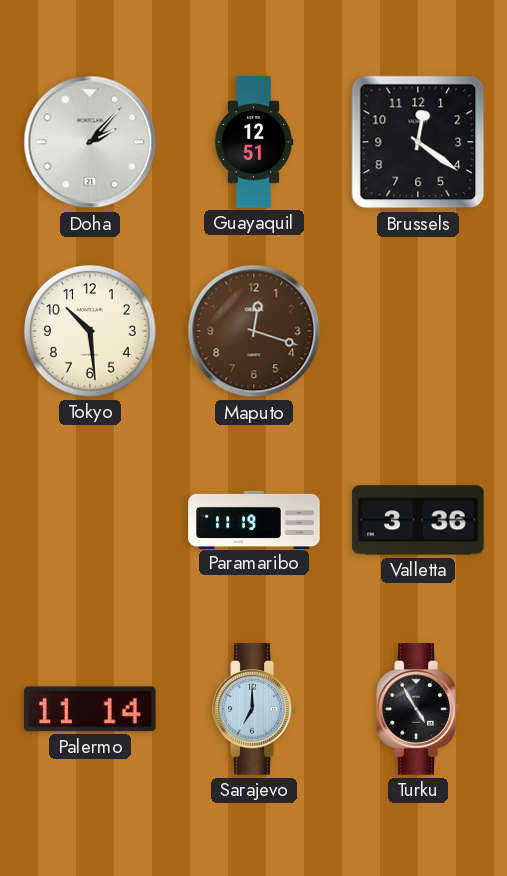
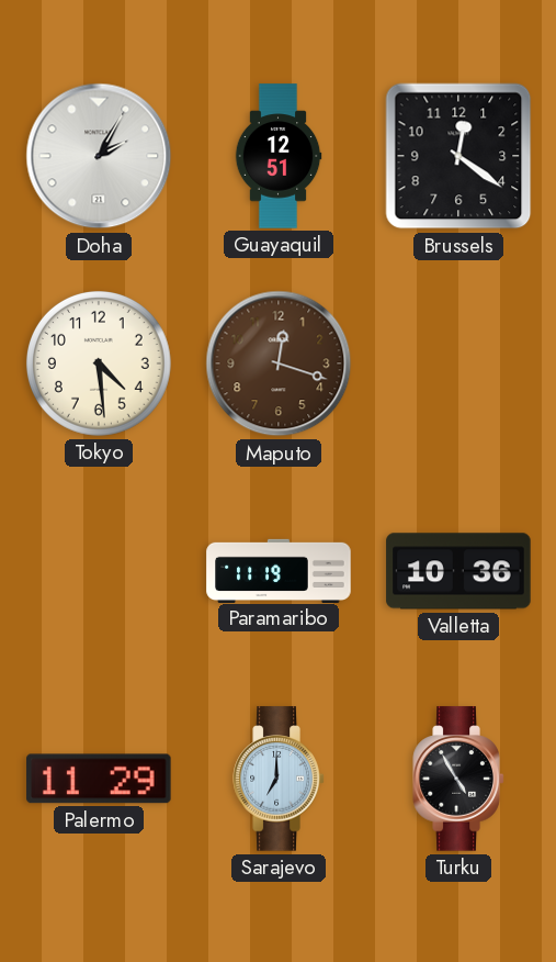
Doha: 2:07 -> 2:05
Tokyo: 10:29 -> 4:29
Valletta: 3:36 -> 10:36
Palermo: 11:14 -> 11:29
